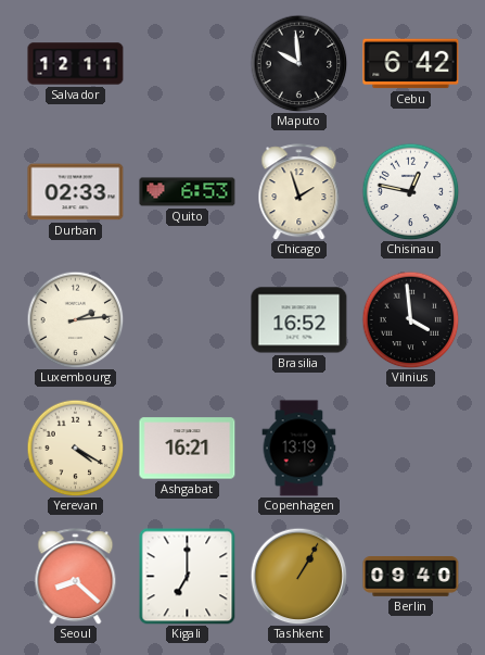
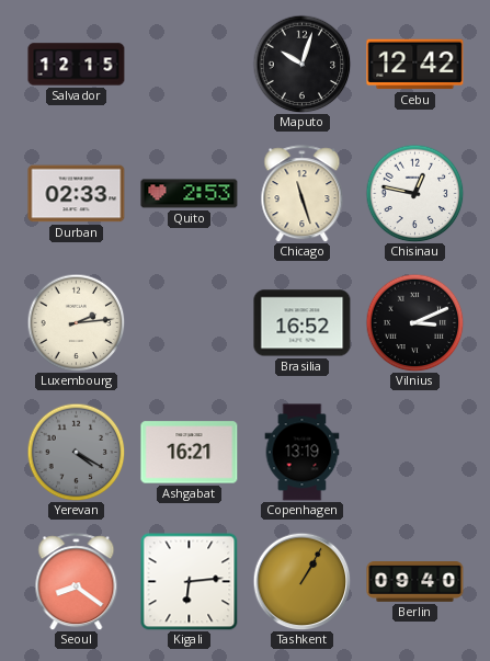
Salvador: 12:11 -> 12:15
Maputo: 9:59 -> 10:03
Cebu: 6:42 -> 12:42
Quito: 6:53 -> 2:53
Chicago: 1:57 -> 11:27
Vilnius: 3:59 -> 3:11
Yerevan dial: cream -> grey
Seoul: 8:22 -> 8:21
Kigali: 7:00 -> 6:14
